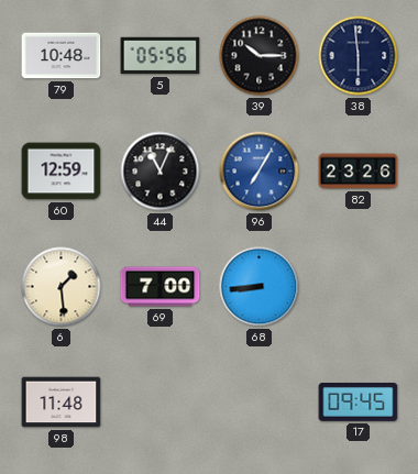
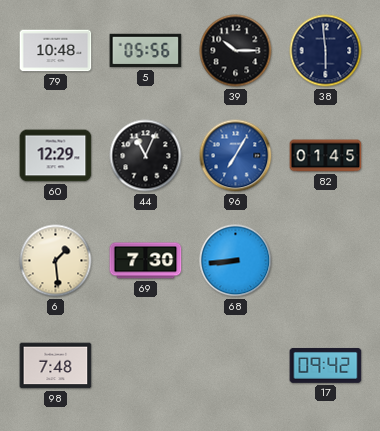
60: 12:59 -> 12:29
82: 23:26 -> 01:45
69: 7:00 -> 7:30
98: 11:48 -> 7:48
17: 09:45 -> 09:42
